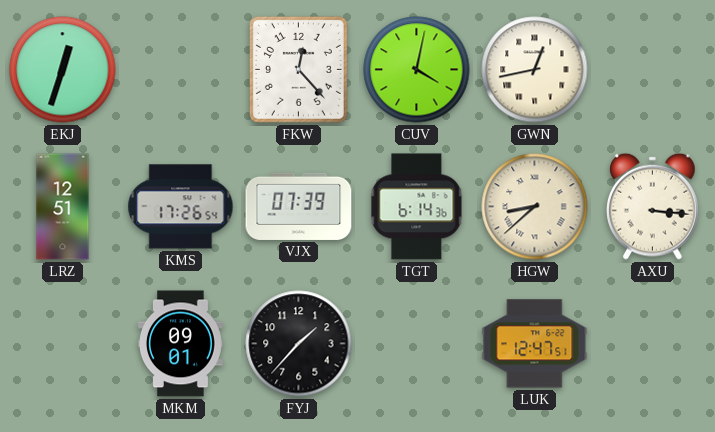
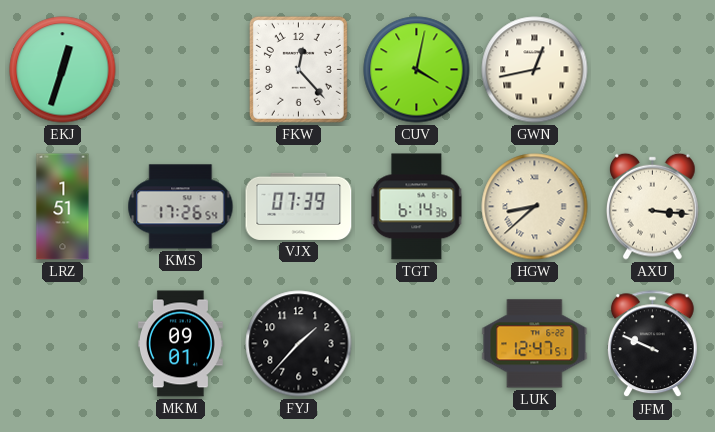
LRZ: 12:51 -> 1:51
JFM: none -> 9:49
